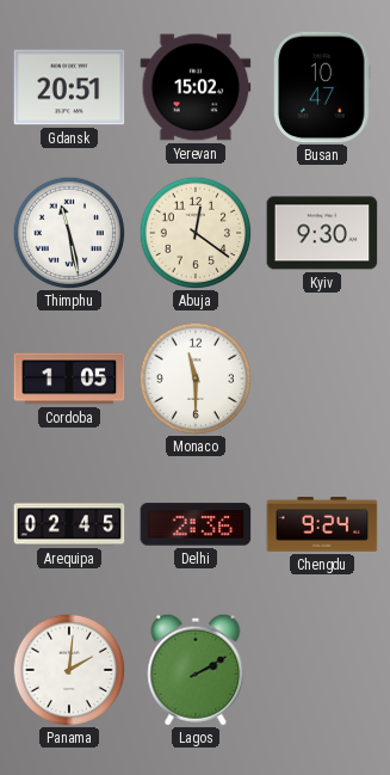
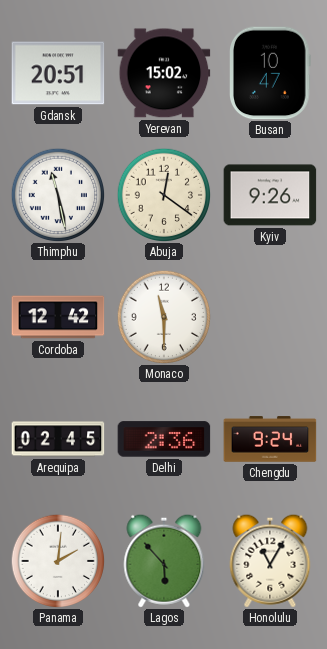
Kyiv: 9:30 -> 9:26
Cordoba: 1:05 -> 12:42
Lagos: 2:10 -> 5:53
Honolulu: none -> 11:05
